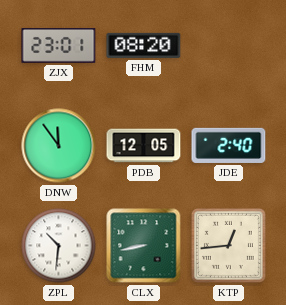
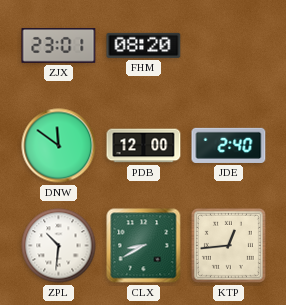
DNW: 11:54 -> 11:51
PDB: 12:05 -> 12:00
CLX: 8:43 -> 8:40
